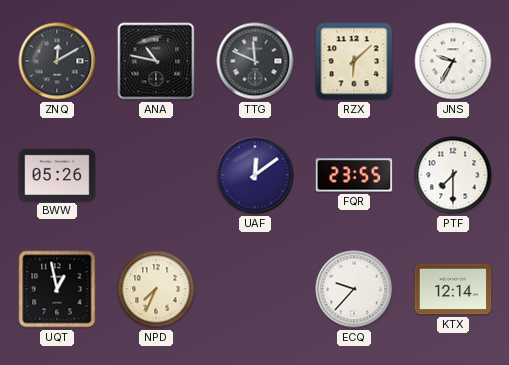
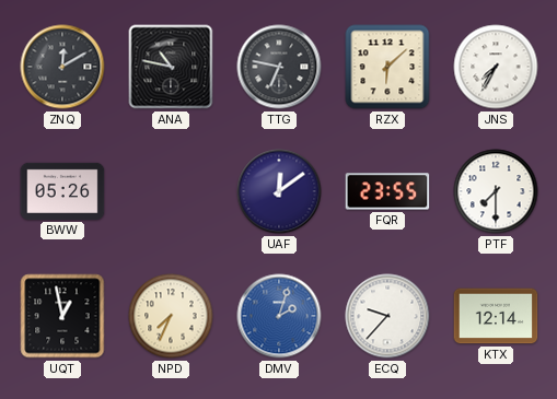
TTG: 11:49 -> 6:47
JNS: 9:35 -> 7:35
DMV: none -> 2:03
